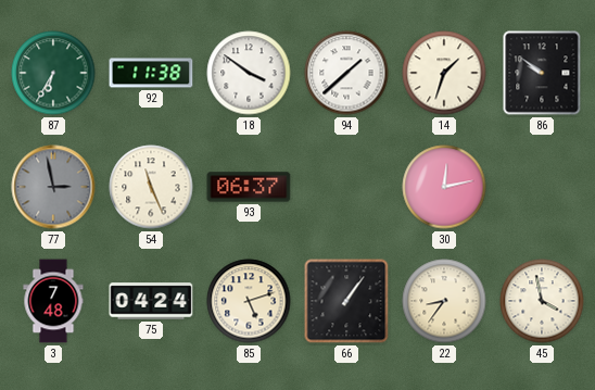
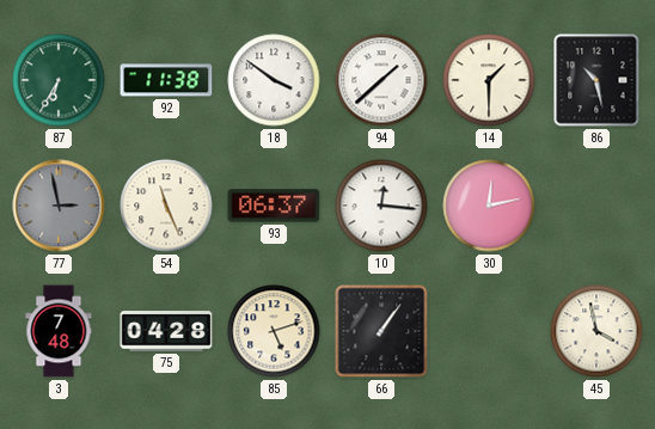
14: 1:33 -> 1:30
86: 9:51 -> 10:28
10: none -> 12:16
75: 04:24 -> 04:28
22: 8:36 -> none
